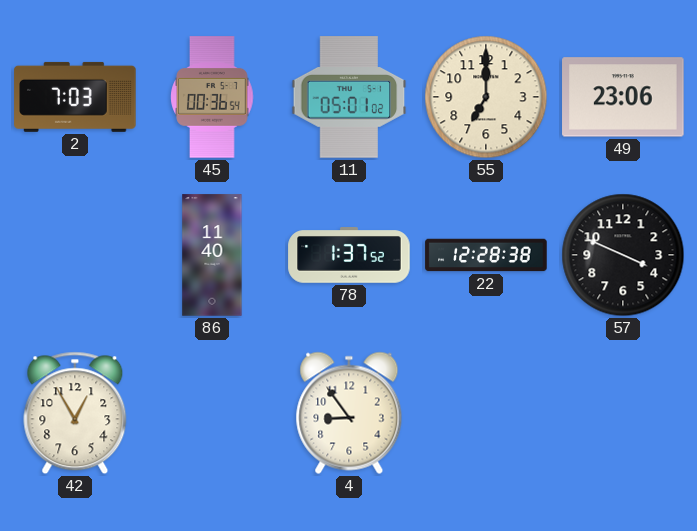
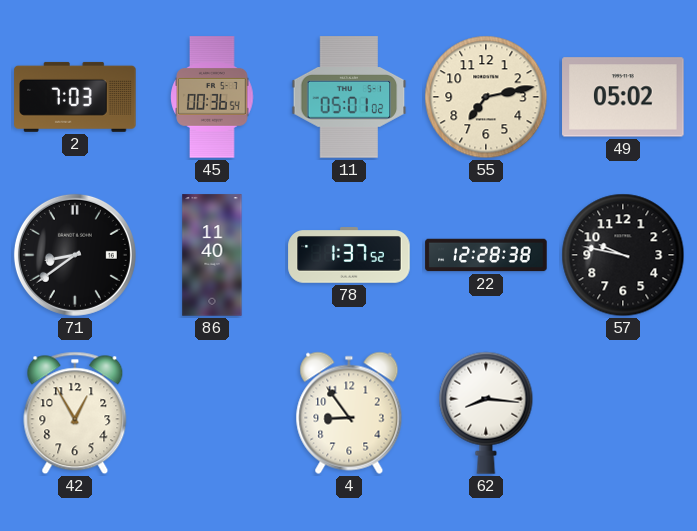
55: 7:00 -> 7:13
49: 23:06 -> 05:02
71: none -> 8:39
57: 3:49 -> 9:47
62: none -> 8:16
